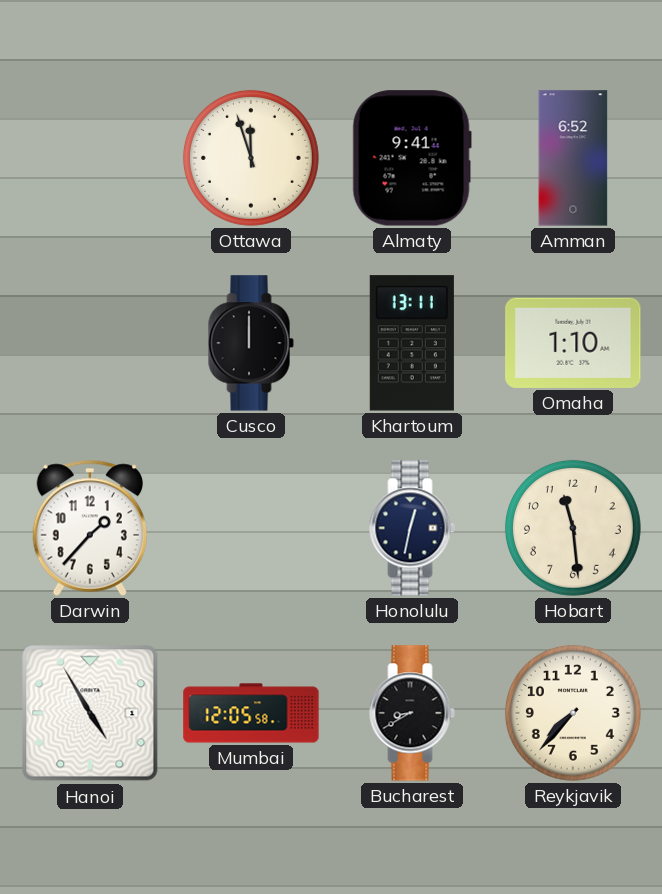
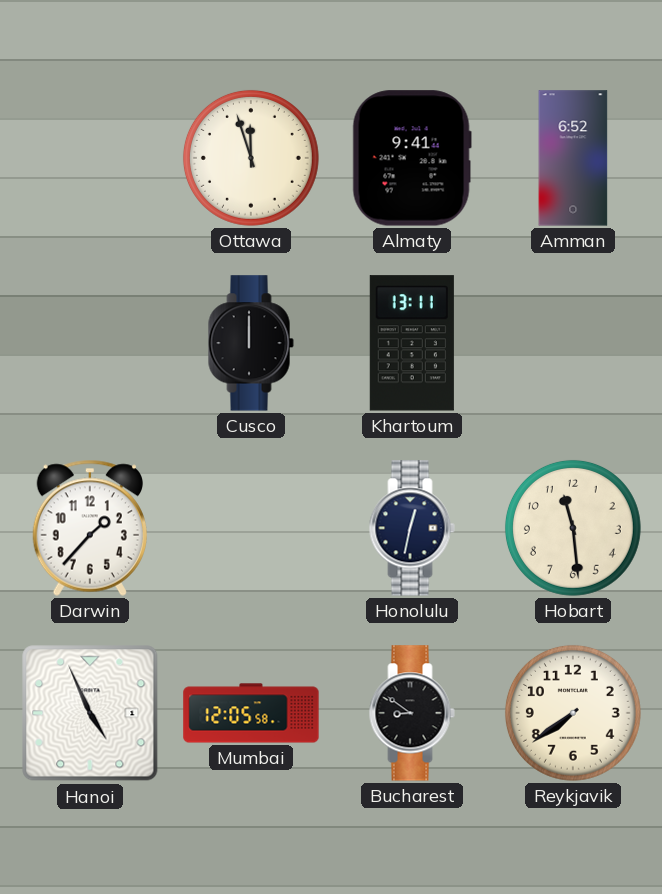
Omaha: 1:10 -> none
Hanoi: 4:55 -> 4:56
Bucharest: 8:40 -> 8:51
Reykjavik: 7:37 -> 7:39
